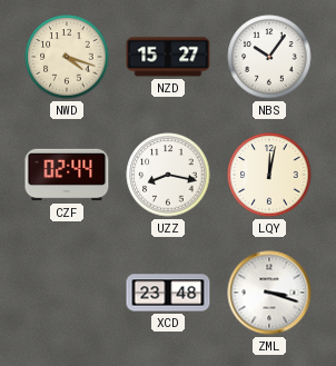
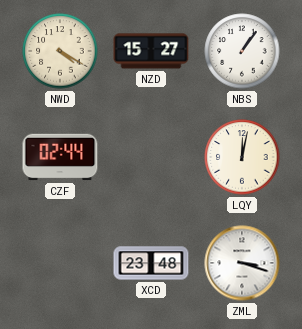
NWD: 4:18 -> 4:20
NBS: 10:06 -> 1:06
UZZ: 8:17 -> none
